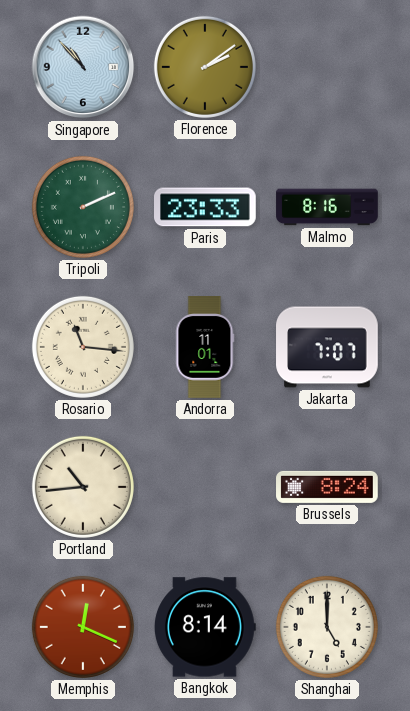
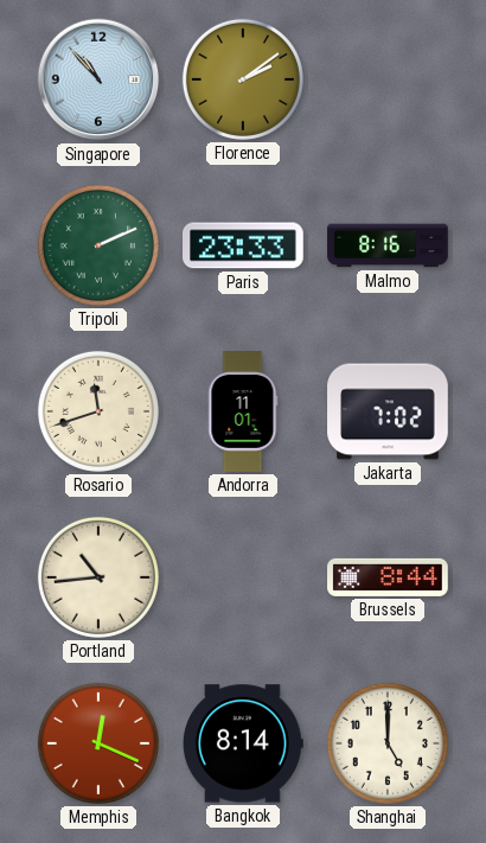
Rosario: 11:16 -> 11:42
Jakarta: 7:07 -> 7:02
Brussels: 8:24 -> 8:44
